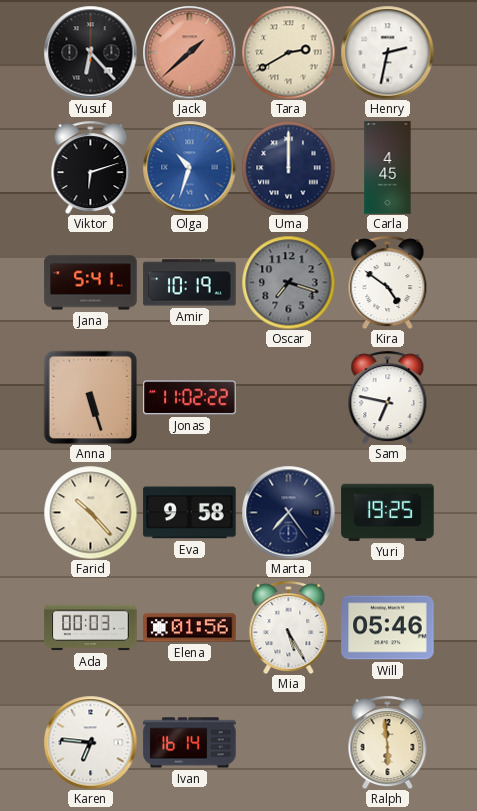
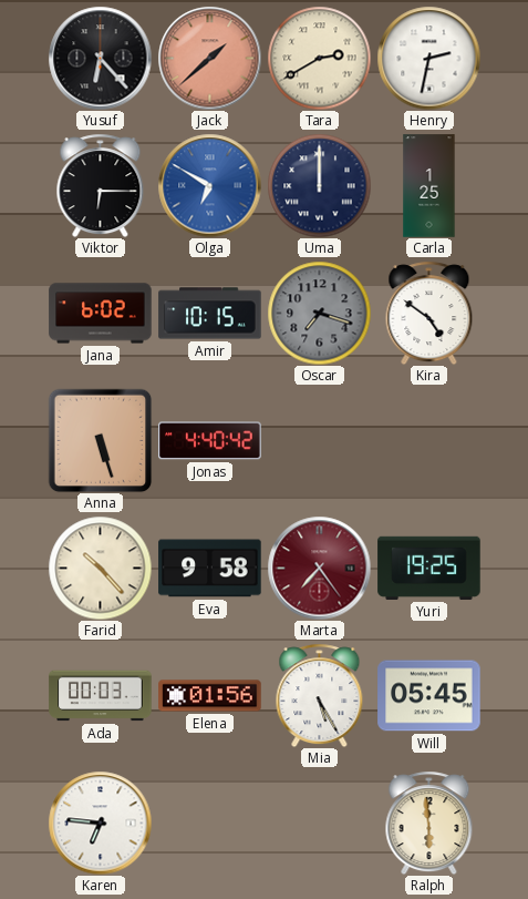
Viktor: 6:12 -> 6:15
Olga: 10:33 -> 6:50
Carla: 4:45 -> 1:25
Jana: 5:41 -> 6:02
Amir: 10:19 -> 10:15
Jonas: 11:02 -> 4:40
Sam: 6:47 -> none
Marta dial: navy -> burgundy
Will: 05:46 -> 05:45
Ivan: 16:14 -> none
